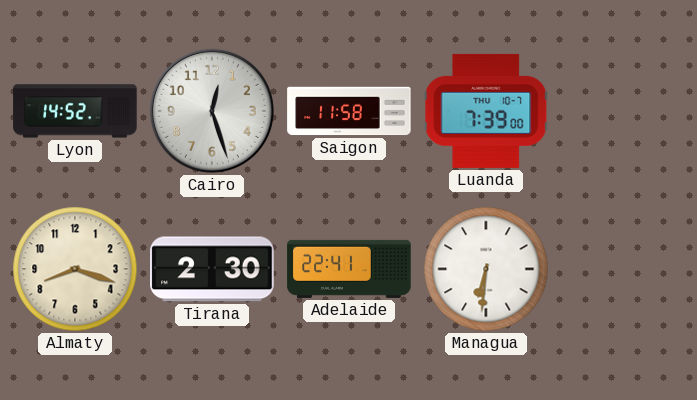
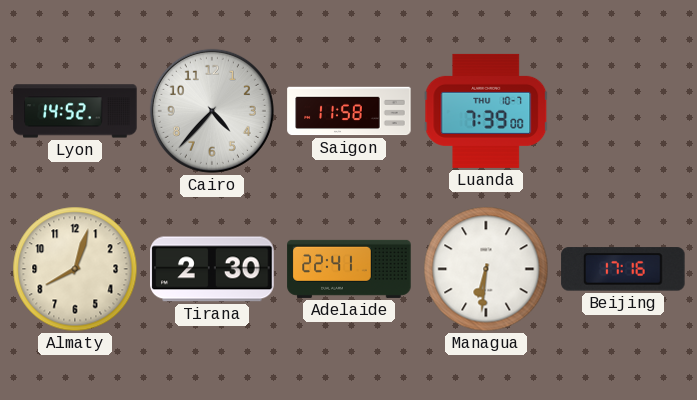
Cairo: 12:27 -> 4:37
Almaty: 8:18 -> 8:03
Beijing: none -> 17:16
